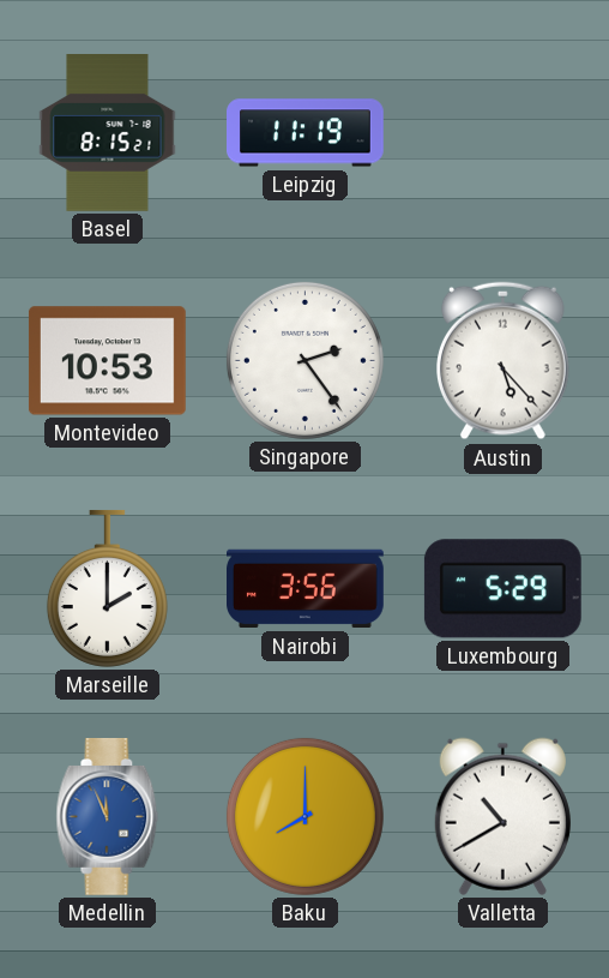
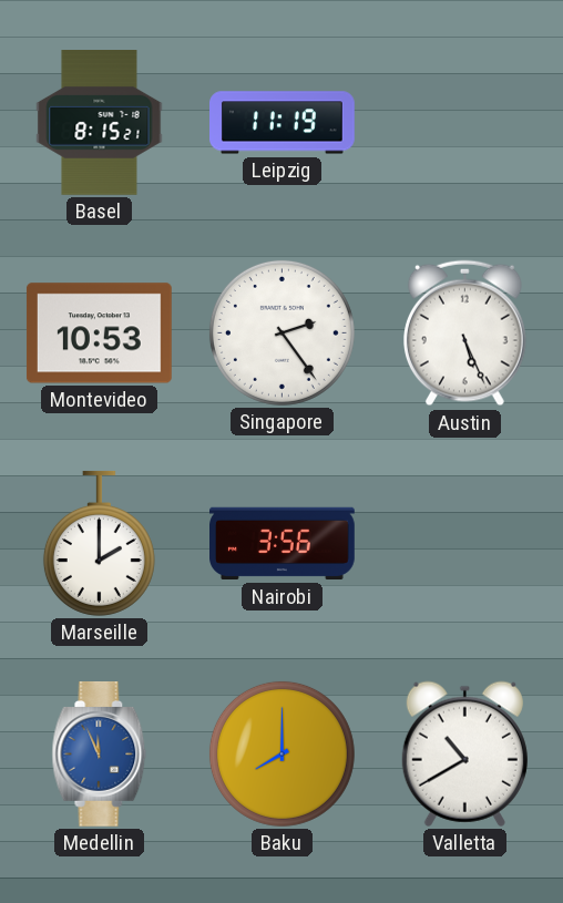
Austin: 5:23 -> 5:26
Luxembourg: 5:29 -> none
